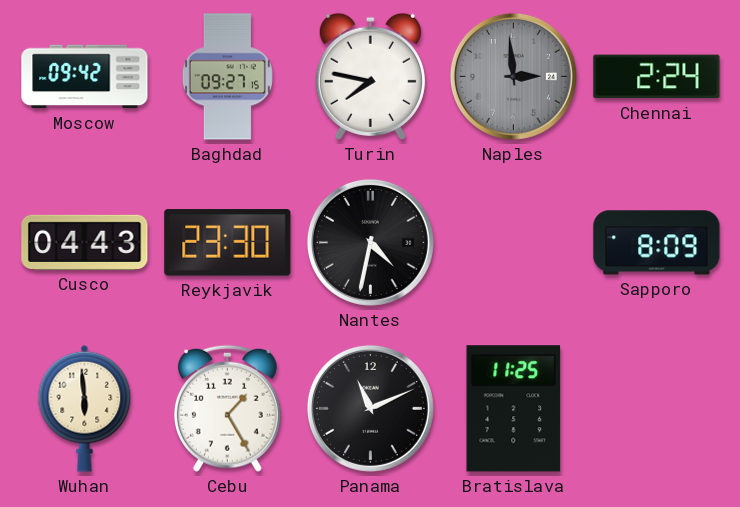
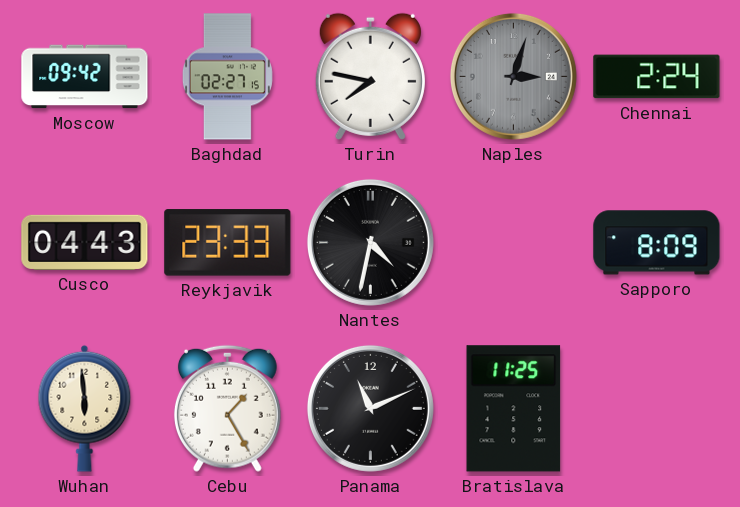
Baghdad: 09:27 -> 02:27
Naples: 2:59 -> 3:03
Reykjavik: 23:30 -> 23:33
